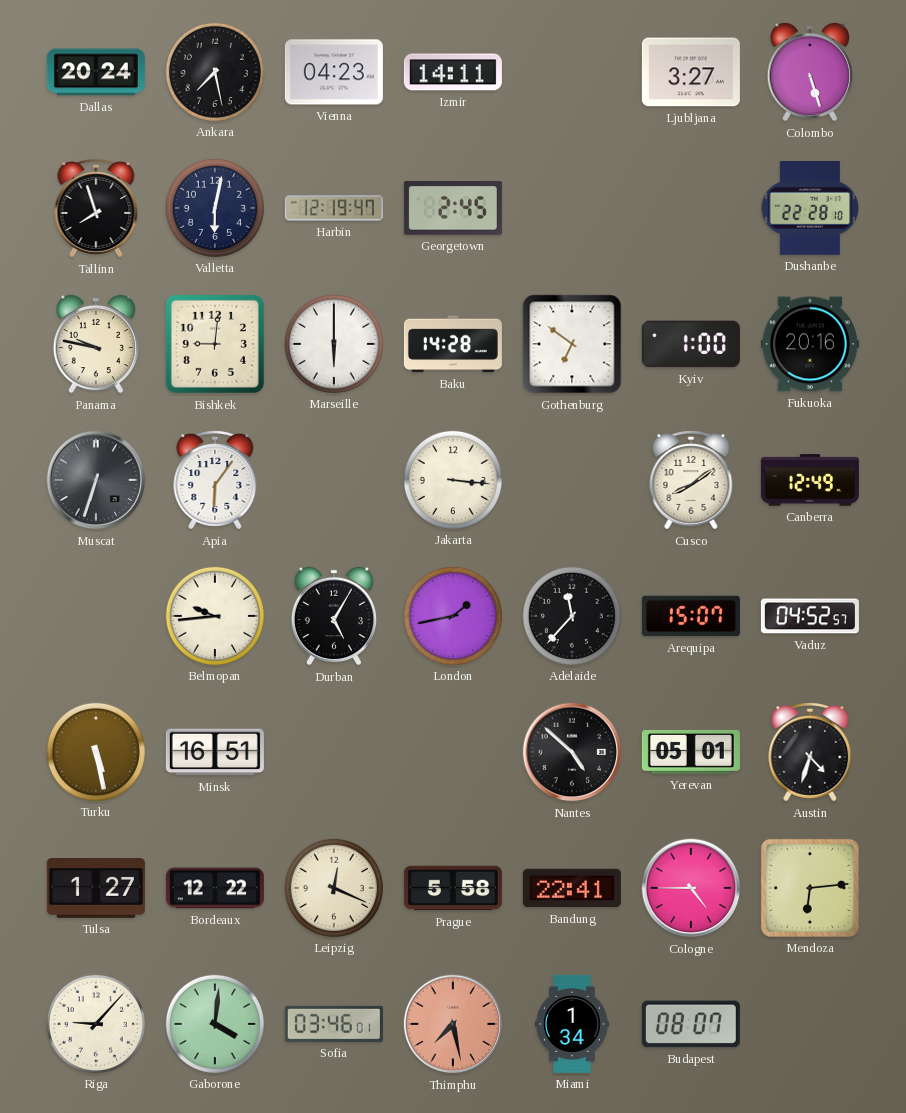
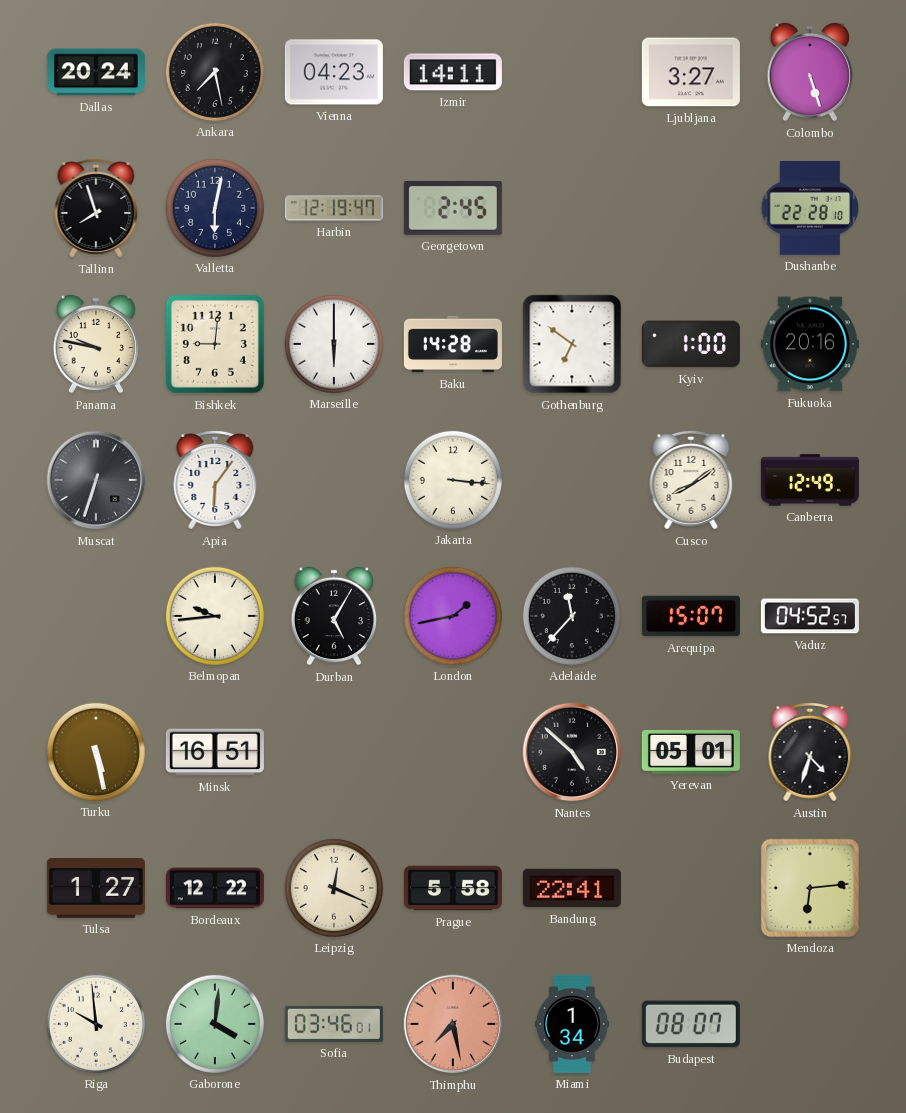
Cologne: 4:45 -> none
Riga: 9:07 -> 9:59
